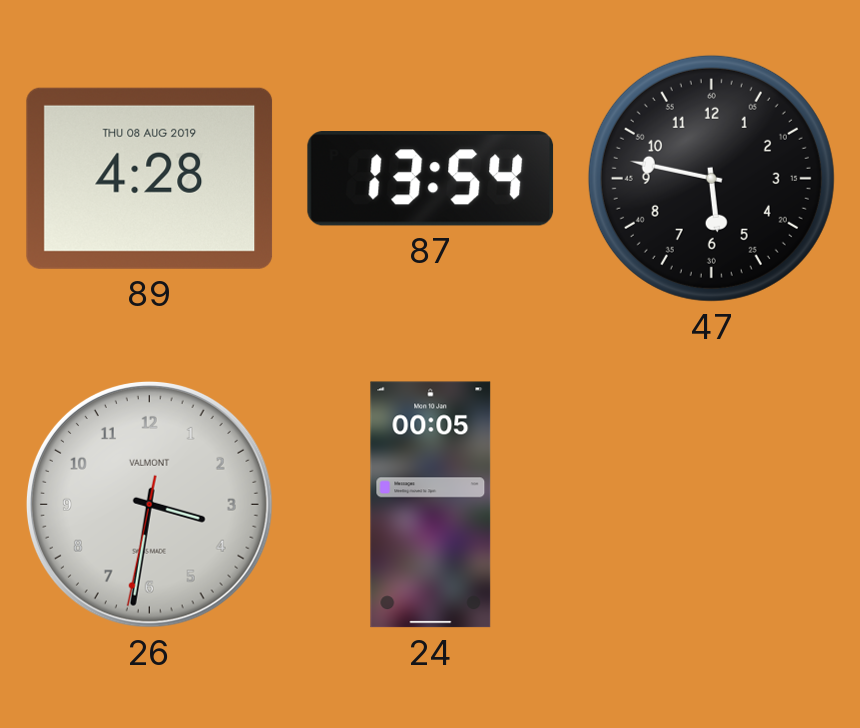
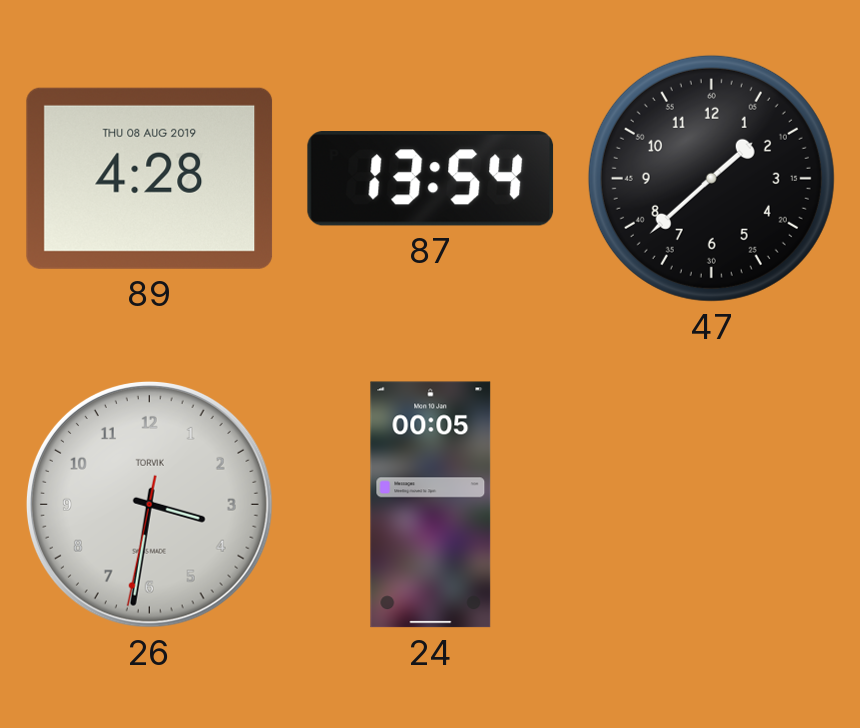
47: 5:47 -> 1:38
26 brand: VALMONT -> TORVIK
